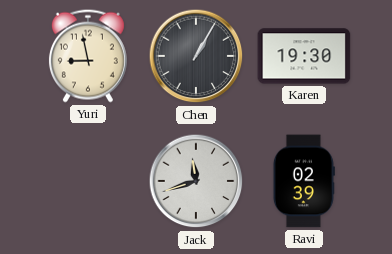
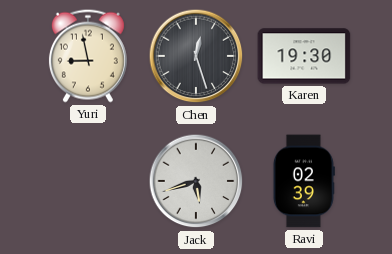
Chen: 1:05 -> 12:27
Jack: 11:42 -> 5:42
